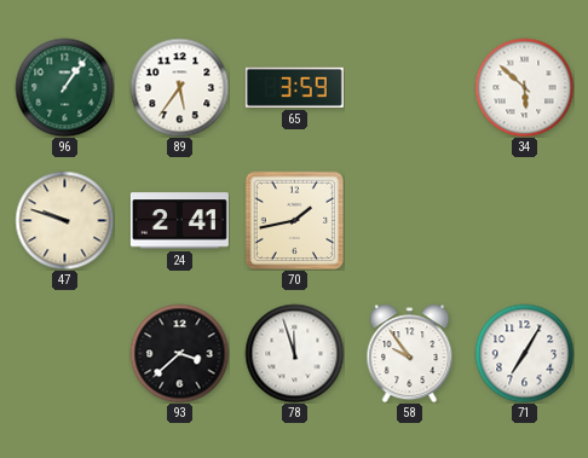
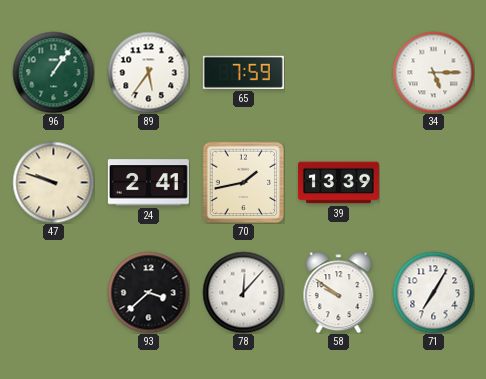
65: 3:59 -> 7:59
34: 5:52 -> 5:15
39: none -> 13:39
78: 11:57 -> 12:07
58: 9:54 -> 9:51
